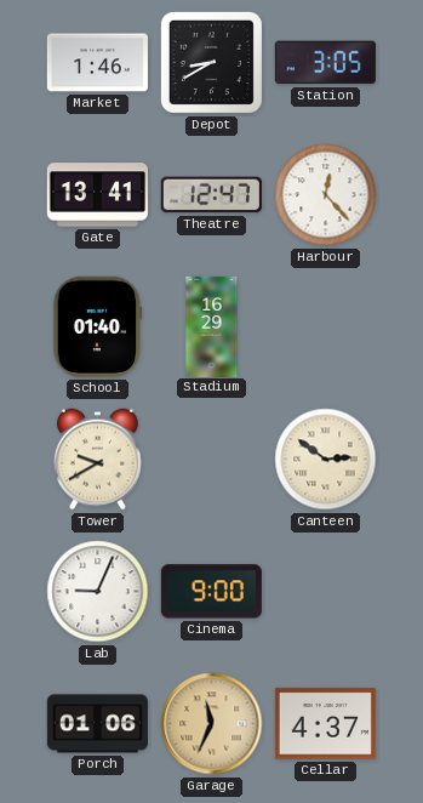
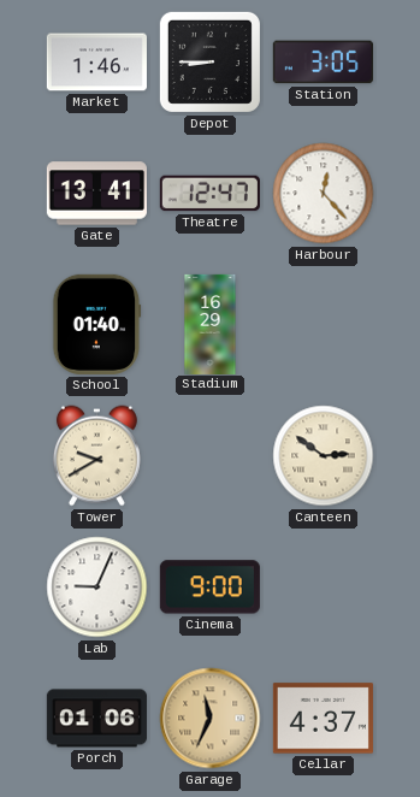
Depot: 8:40 -> 8:45
